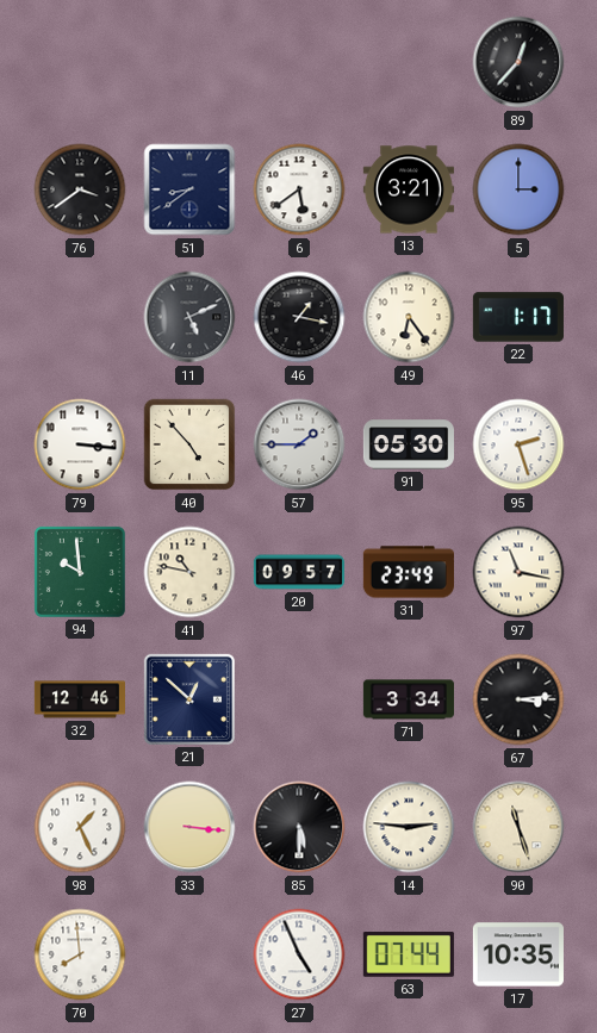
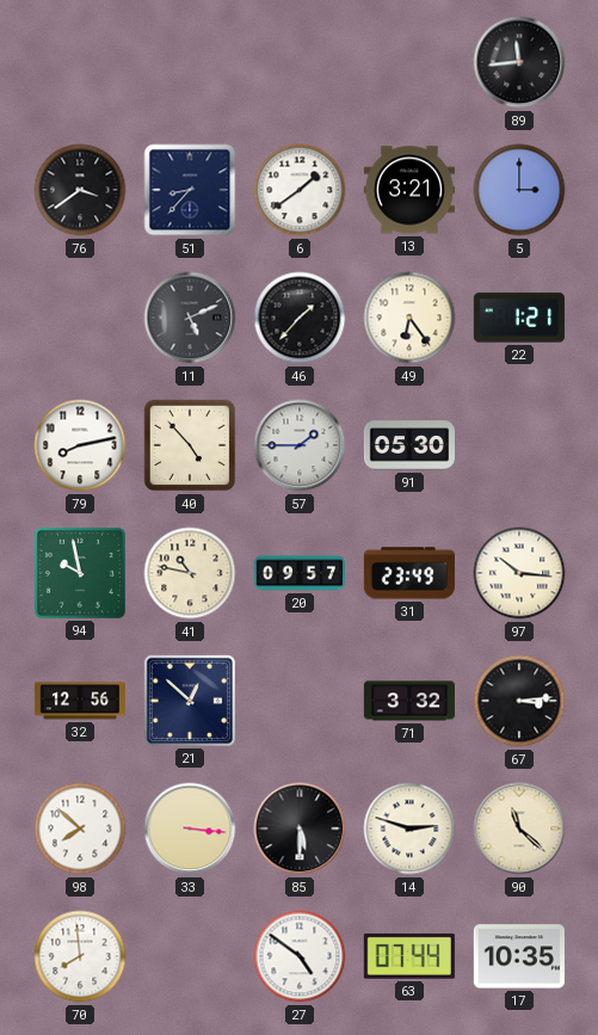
89: 12:37 -> 11:44
51: 8:39 -> 8:37
6: 5:39 -> 1:39
46: 1:17 -> 1:37
22: 1:17 -> 1:21
79: 3:16 -> 8:13
95: 2:27 -> none
94: 9:59 -> 9:58
97: 11:17 -> 10:16
32: 12:46 -> 12:56
71: 3:34 -> 3:32
98: 1:26 -> 7:52
14: 2:46 -> 2:48
90: 11:27 -> 11:22
27: 4:56 -> 4:51
